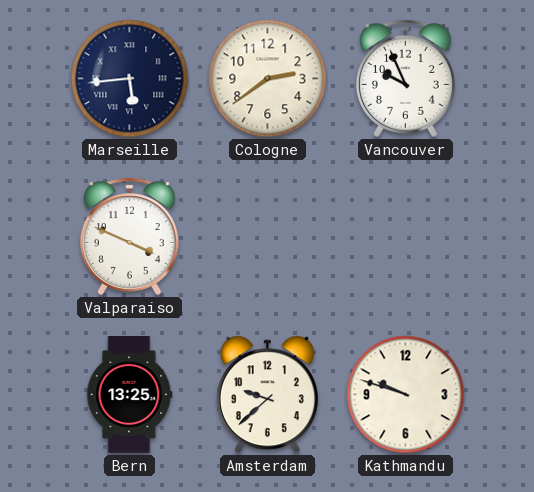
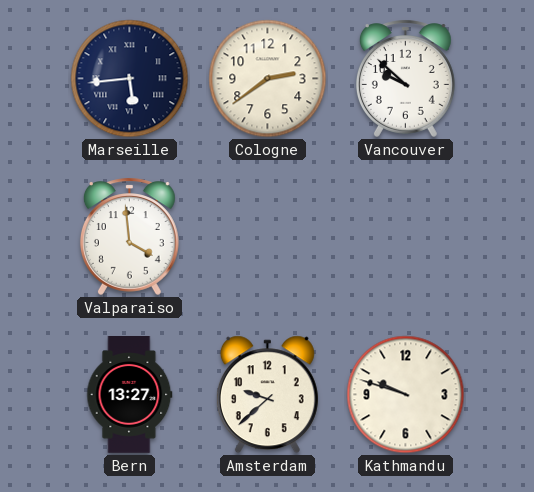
Vancouver: 9:56 -> 9:52
Valparaiso: 3:49 -> 3:59
Bern: 13:25 -> 13:27
